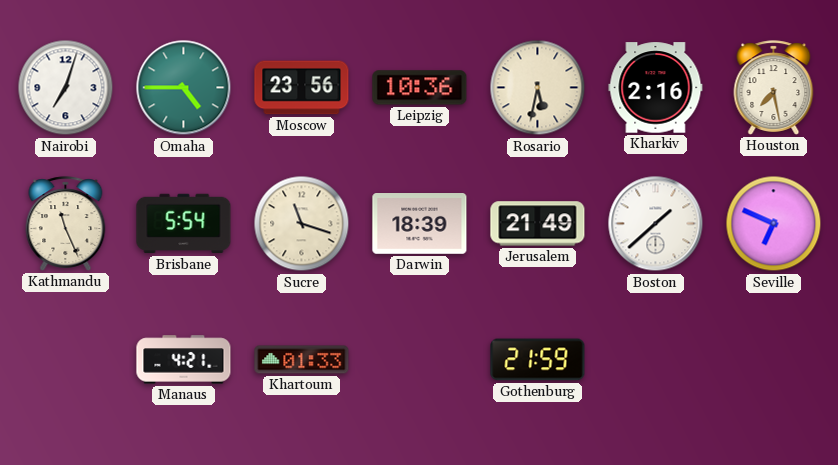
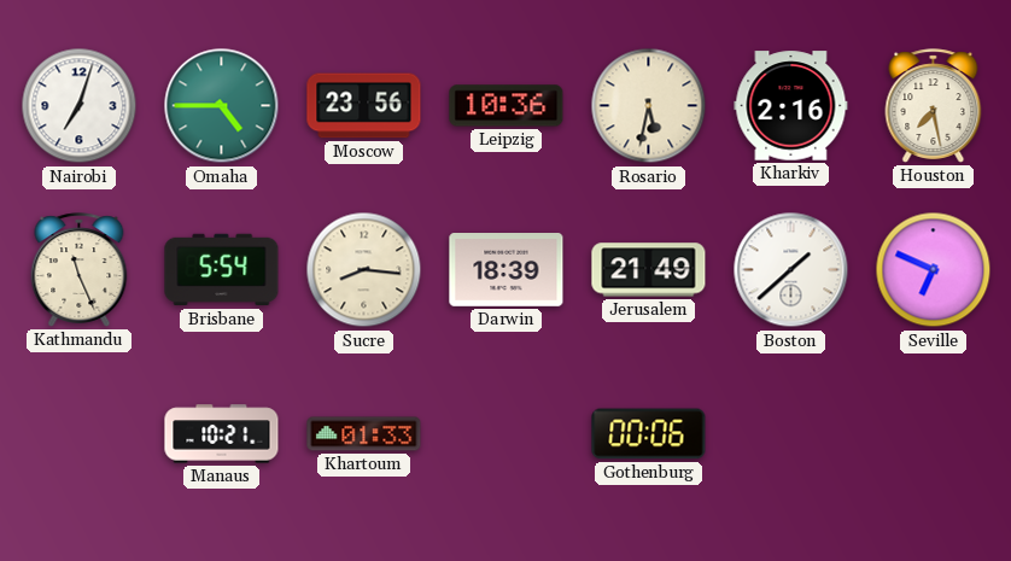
Sucre: 11:18 -> 8:16
Manaus: 4:21 -> 10:21
Gothenburg: 21:59 -> 00:06
